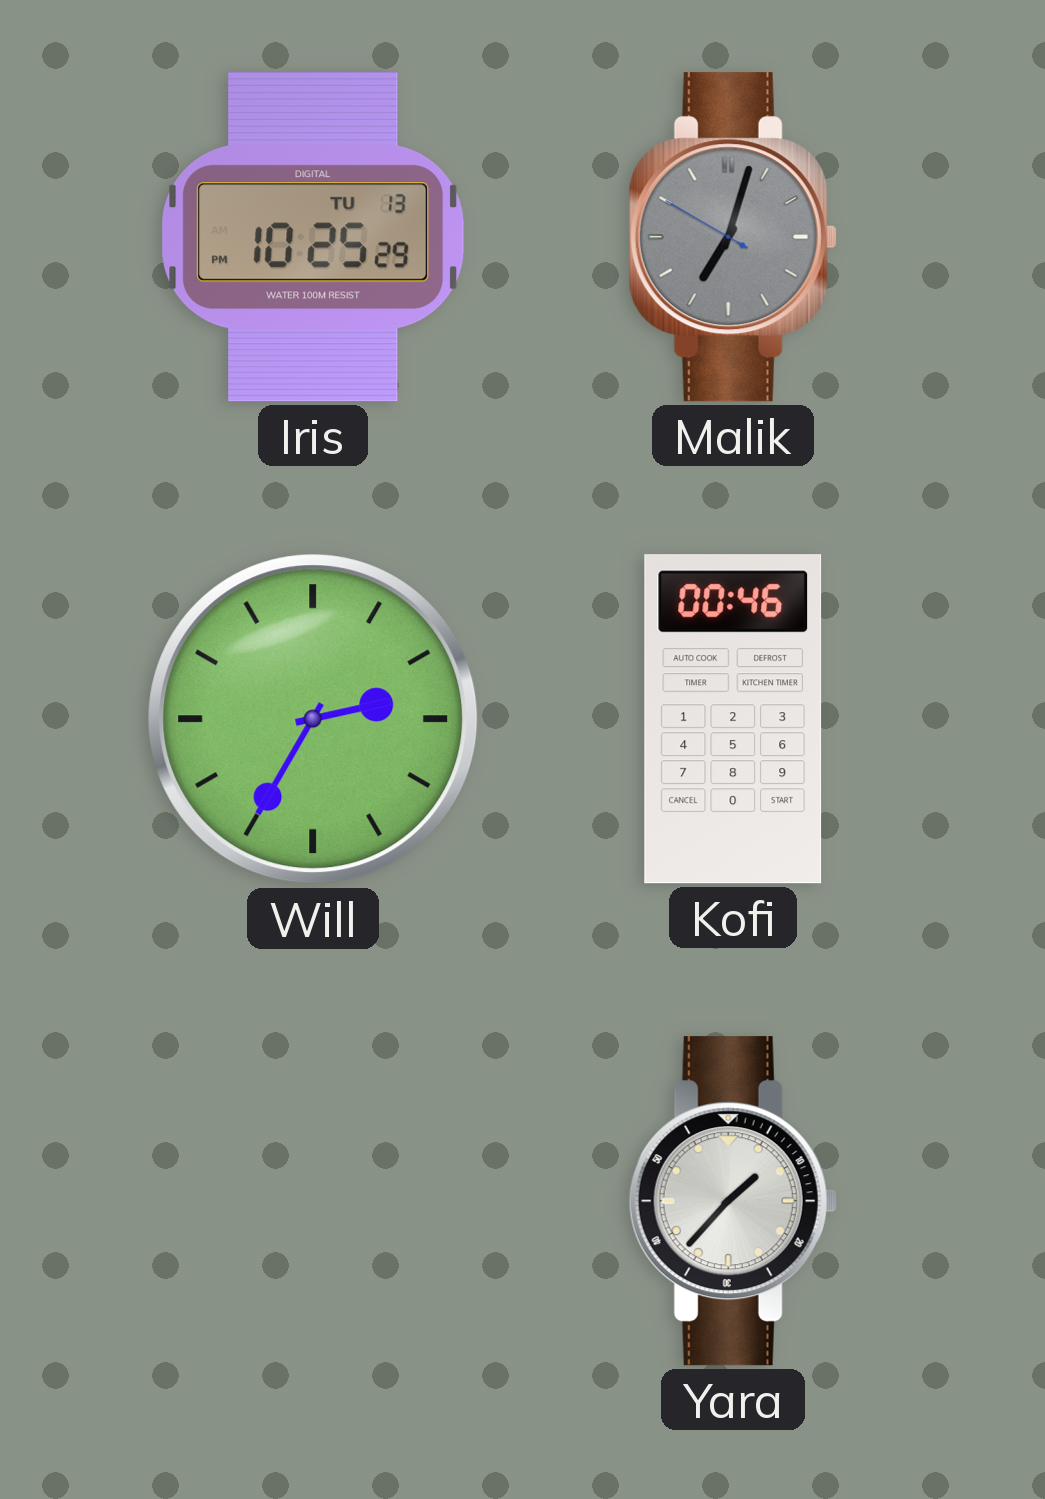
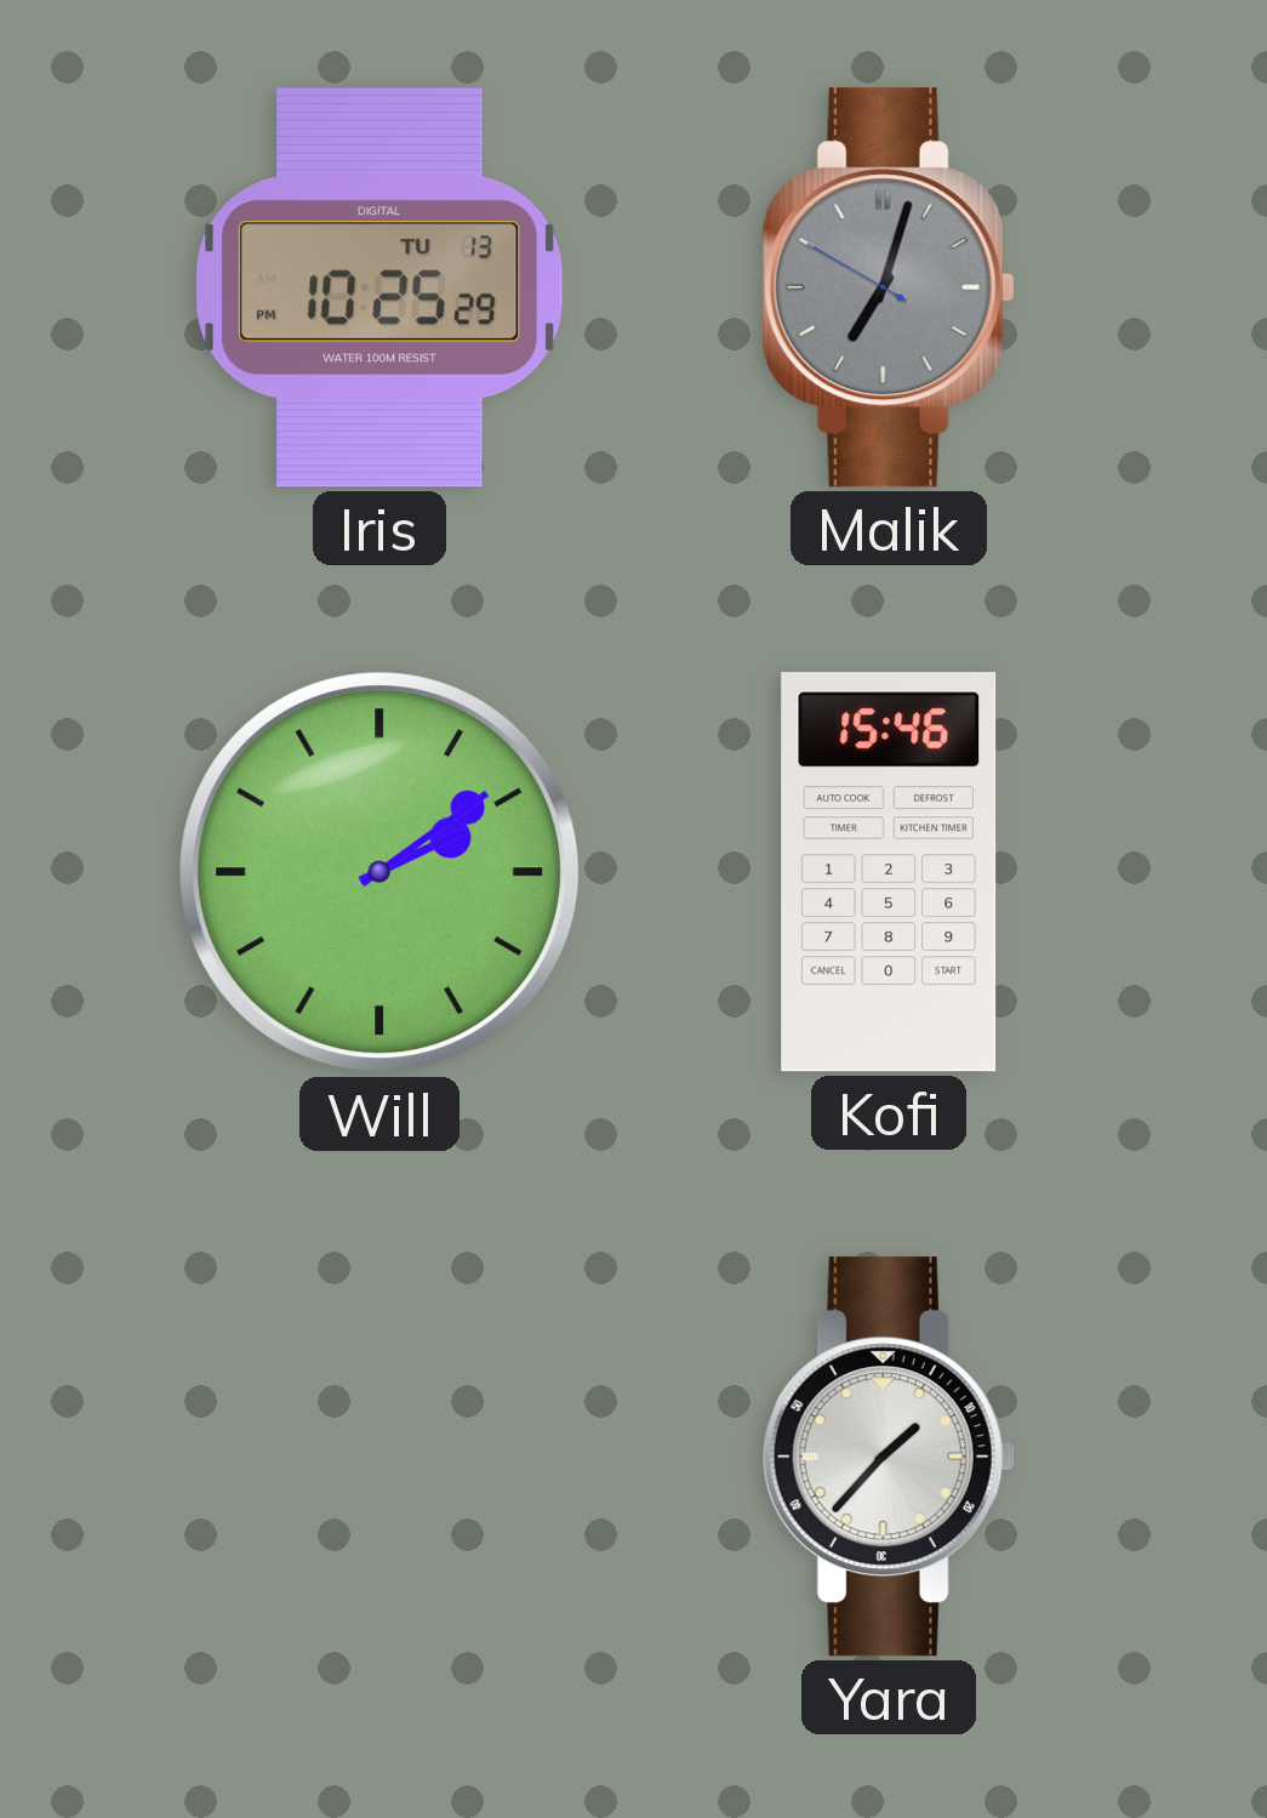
Will: 2:35 -> 2:09
Kofi: 00:46 -> 15:46
